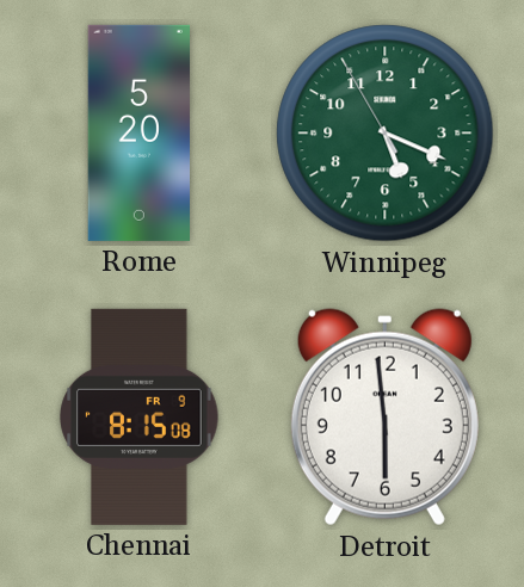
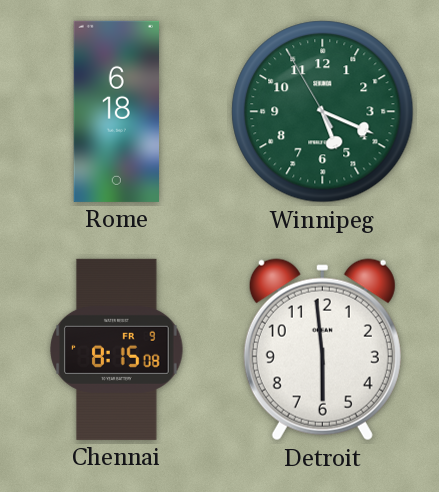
Rome: 5:20 -> 6:18
